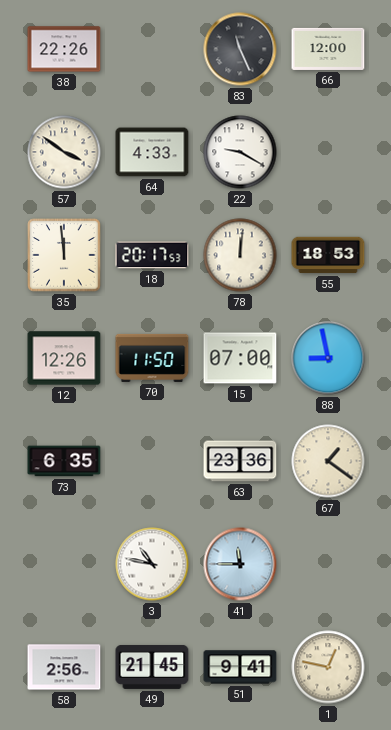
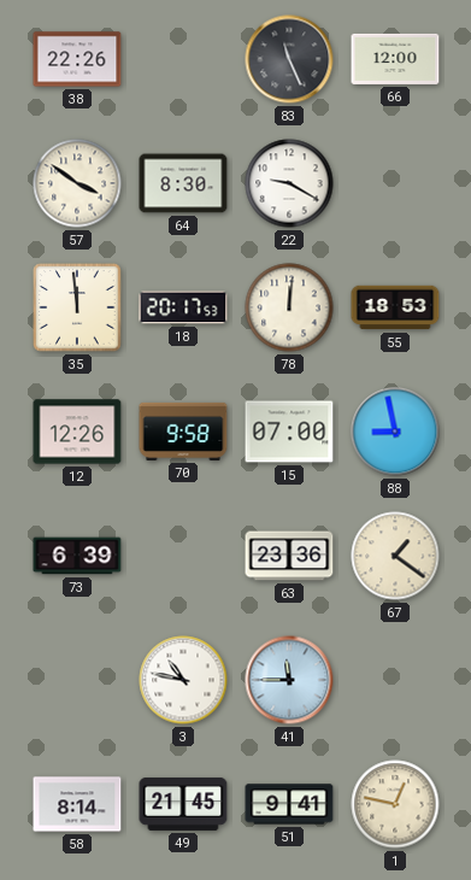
64: 4:33 -> 8:30
70: 11:50 -> 9:58
73: 6:35 -> 6:39
58: 2:56 -> 8:14
